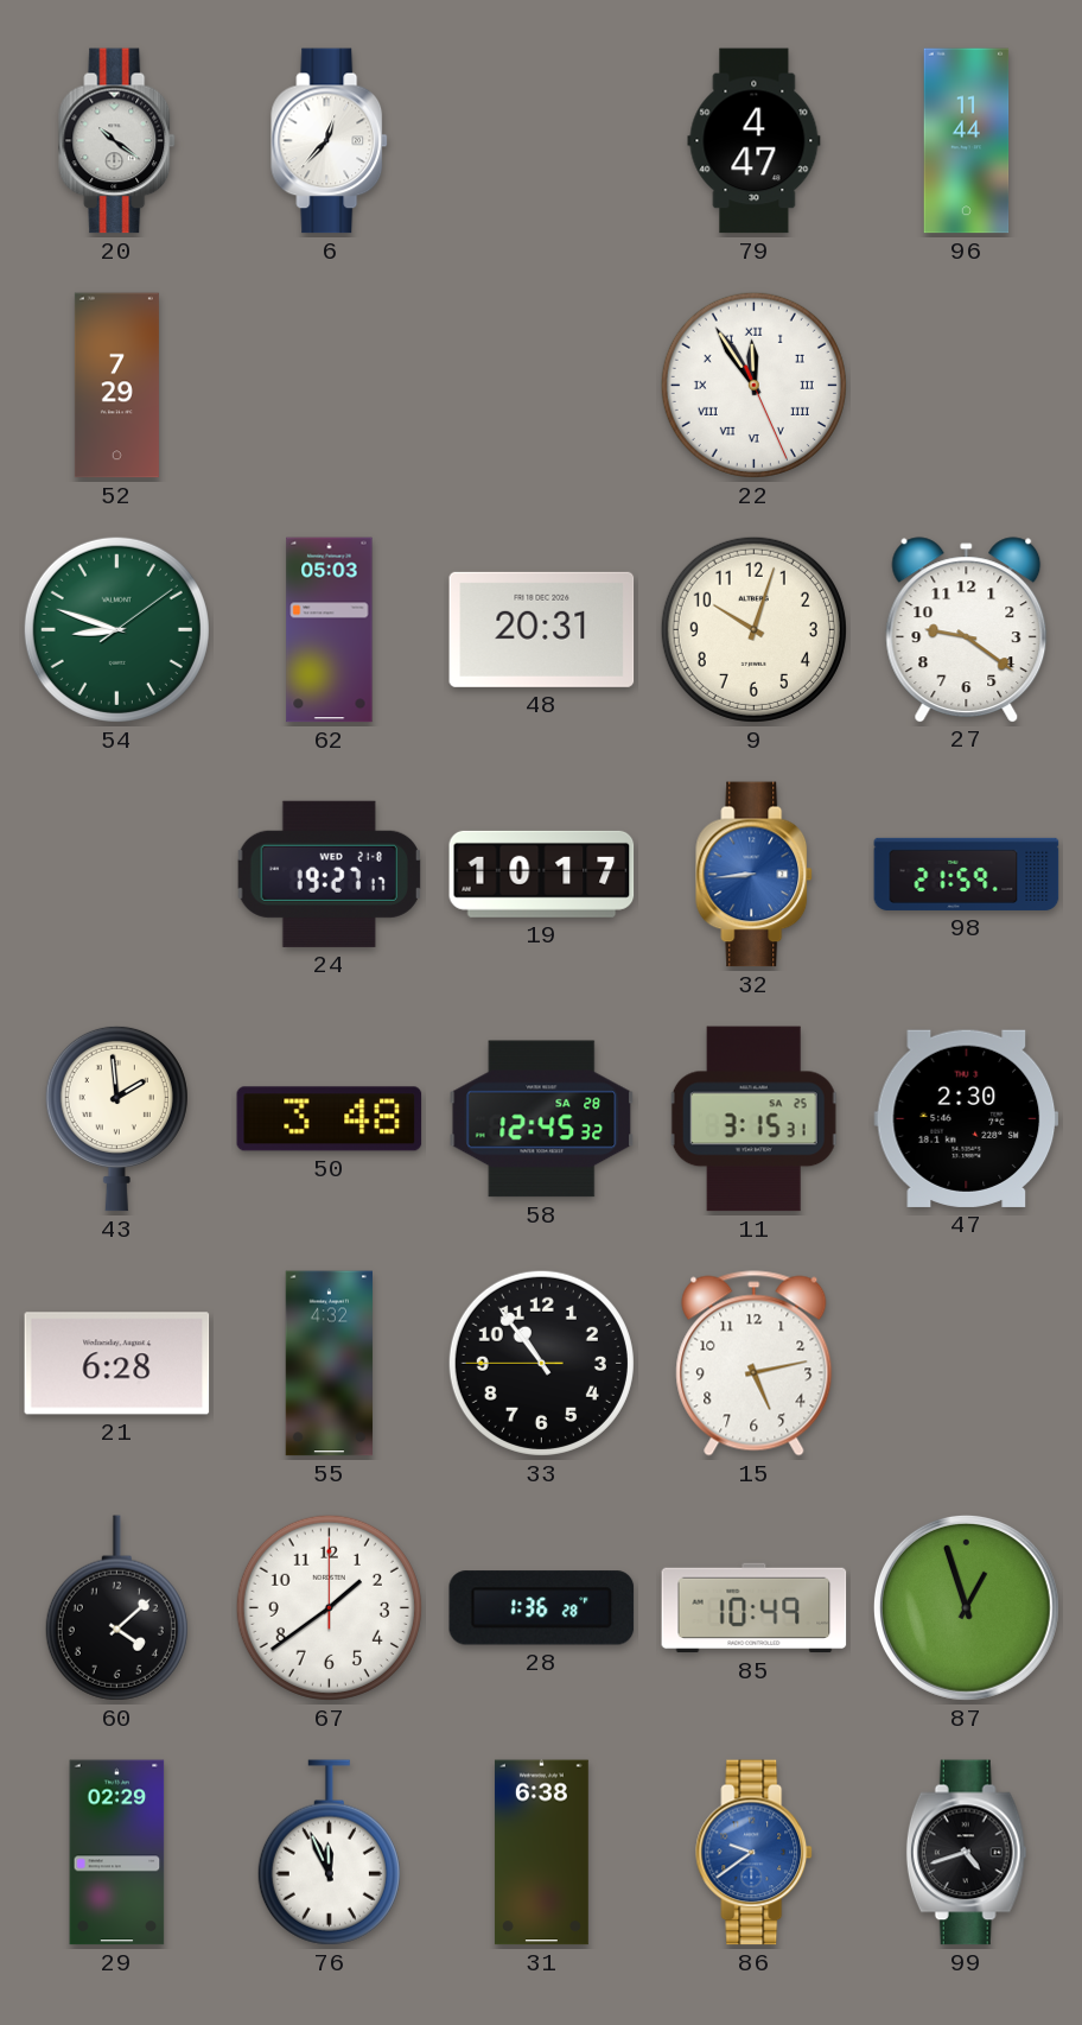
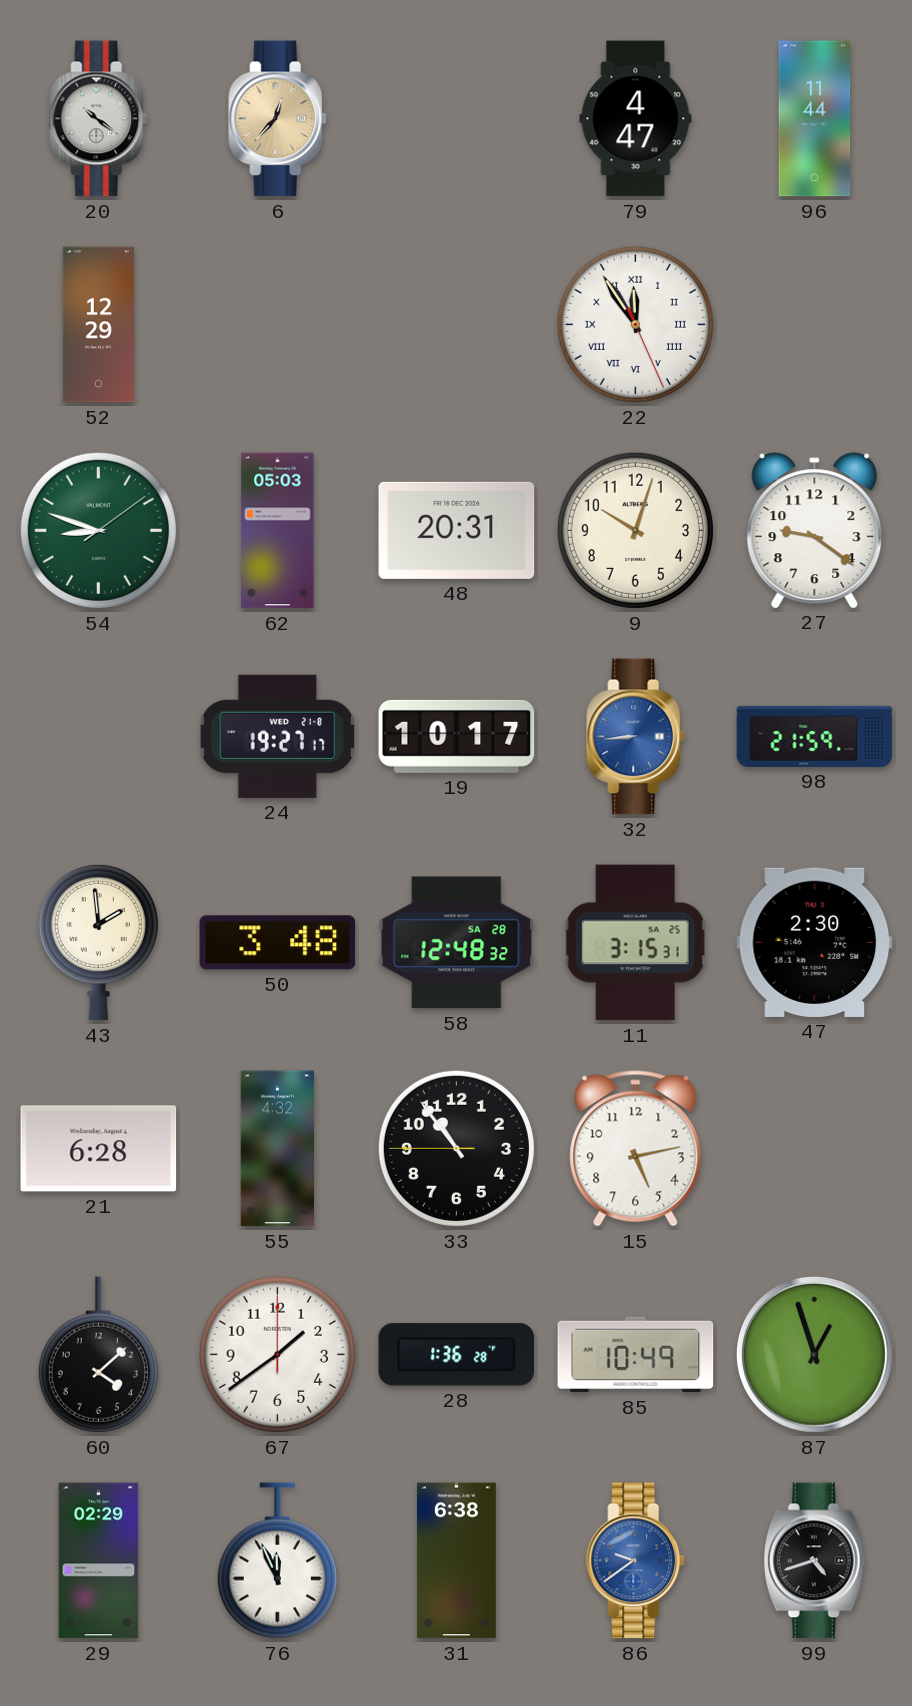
6 dial: white -> champagne
52: 7:29 -> 12:29
58: 12:45 -> 12:48
